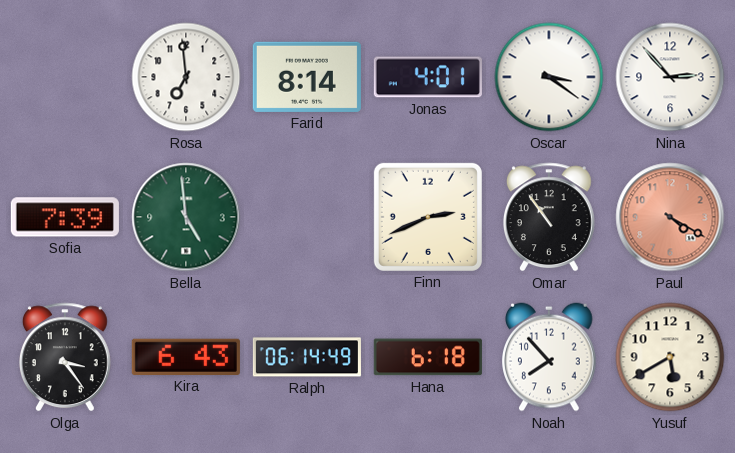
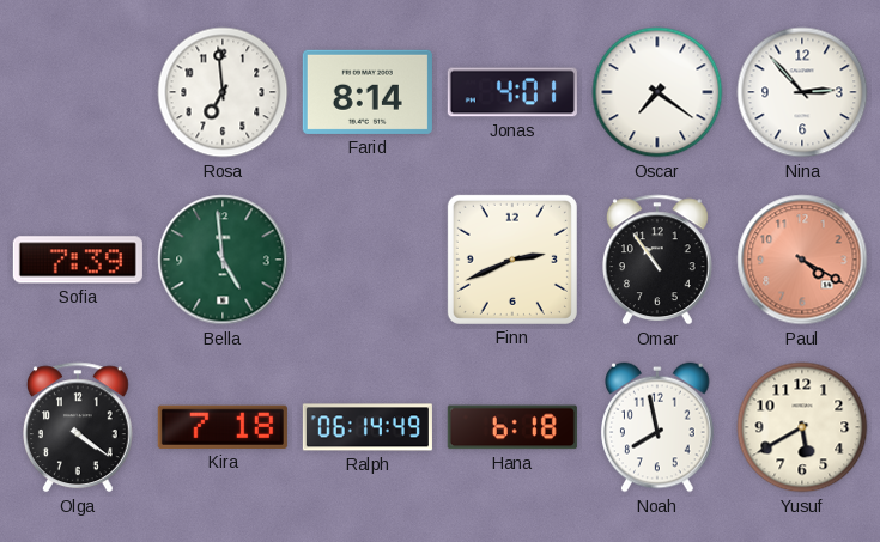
Oscar: 3:21 -> 7:21
Olga: 3:24 -> 4:21
Kira: 6:43 -> 7:18
Noah: 7:53 -> 7:58
